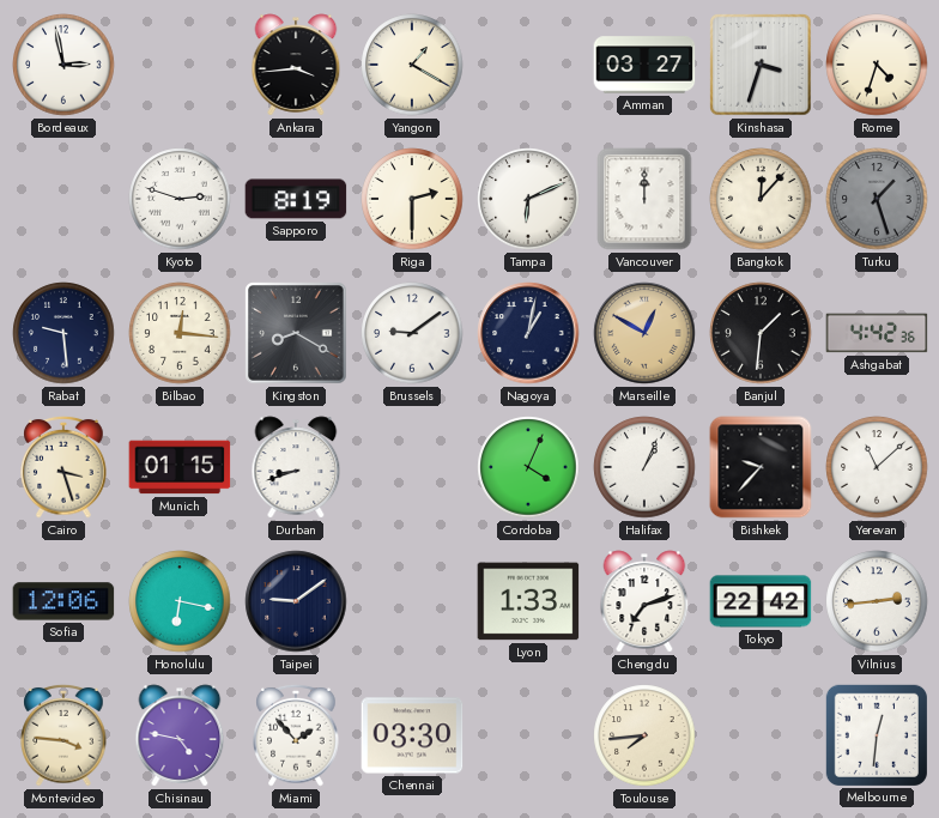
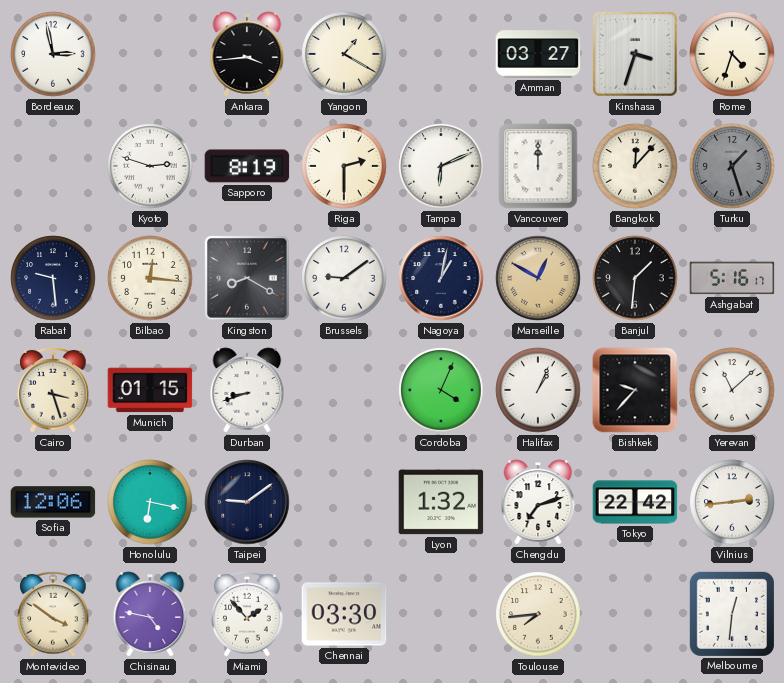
Ashgabat: 4:42 -> 5:16
Lyon: 1:33 -> 1:32
Montevideo: 3:46 -> 3:51
